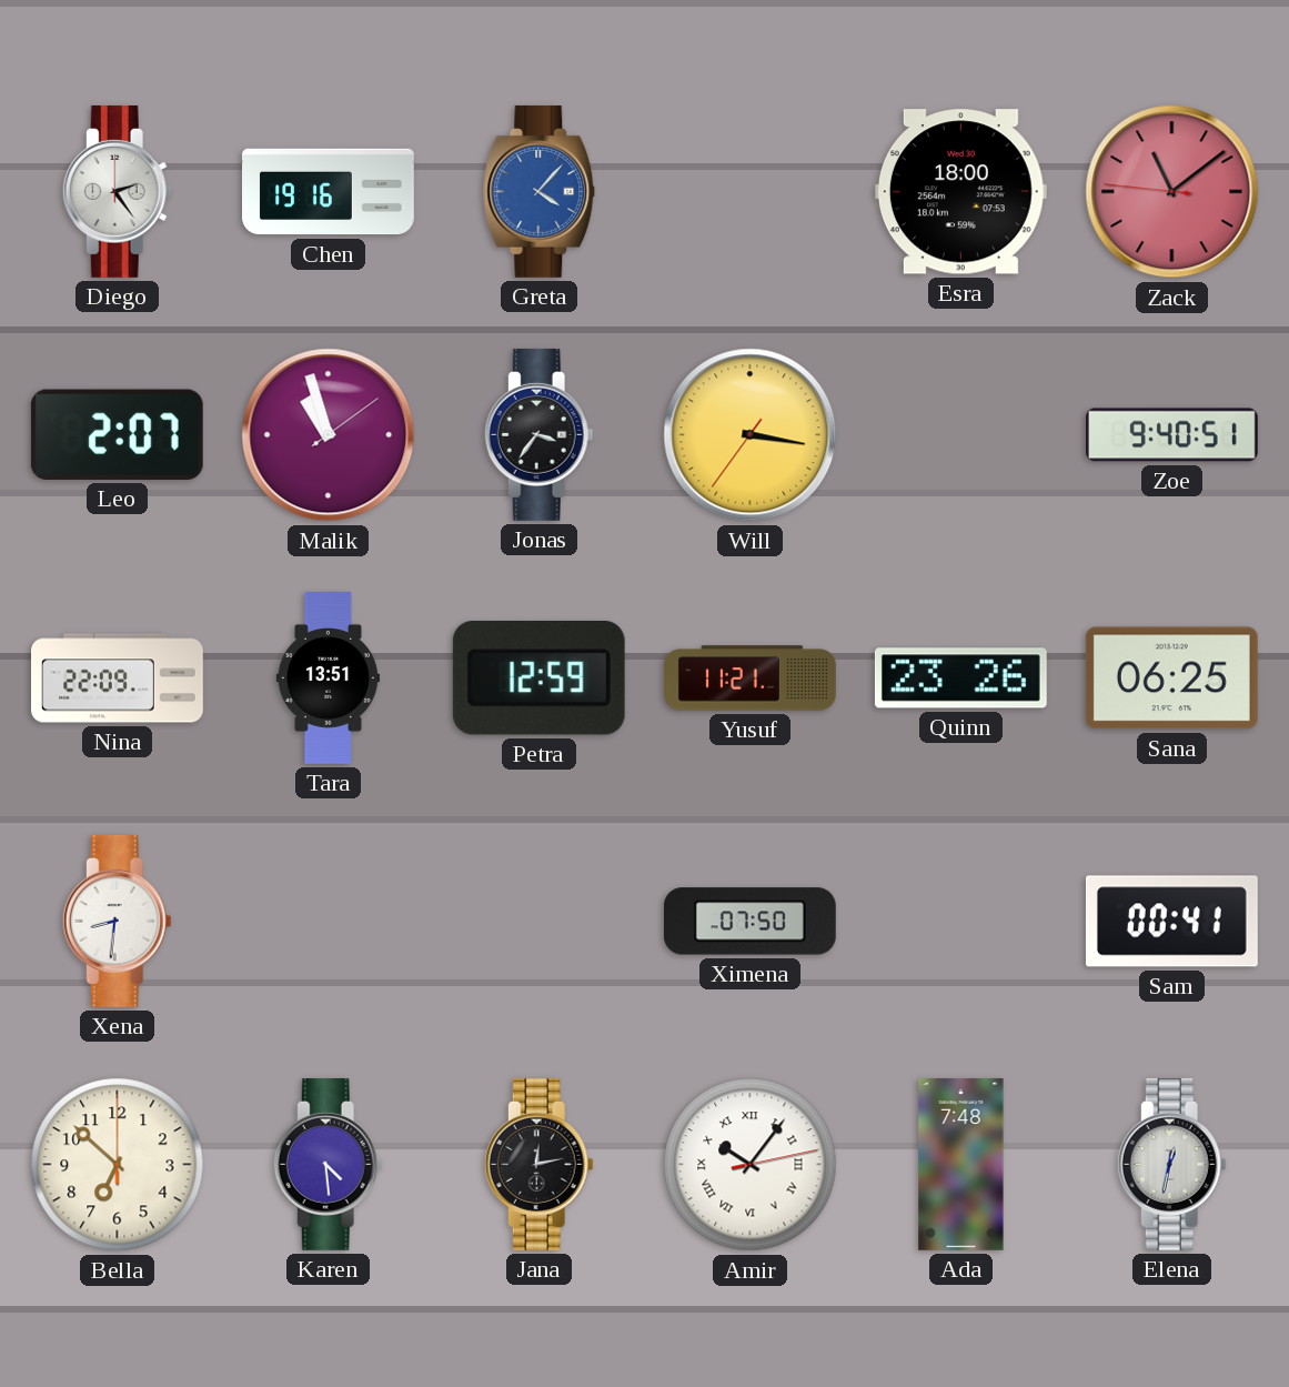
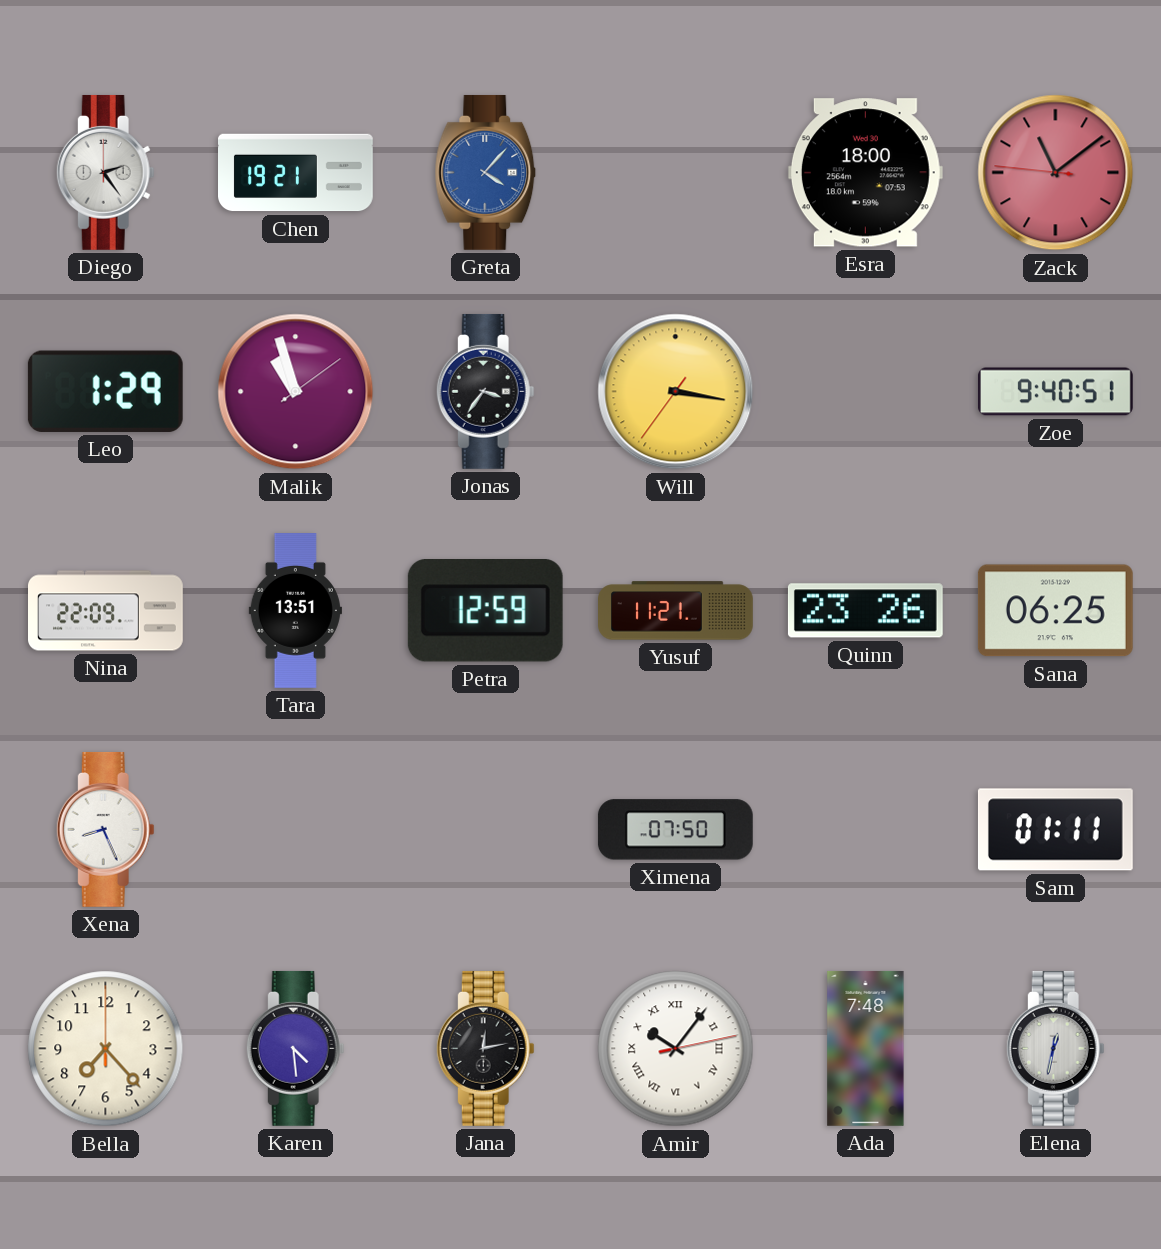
Chen: 19:16 -> 19:21
Leo: 2:07 -> 1:29
Xena: 8:31 -> 8:26
Sam: 00:41 -> 01:11
Bella: 6:52 -> 7:23
